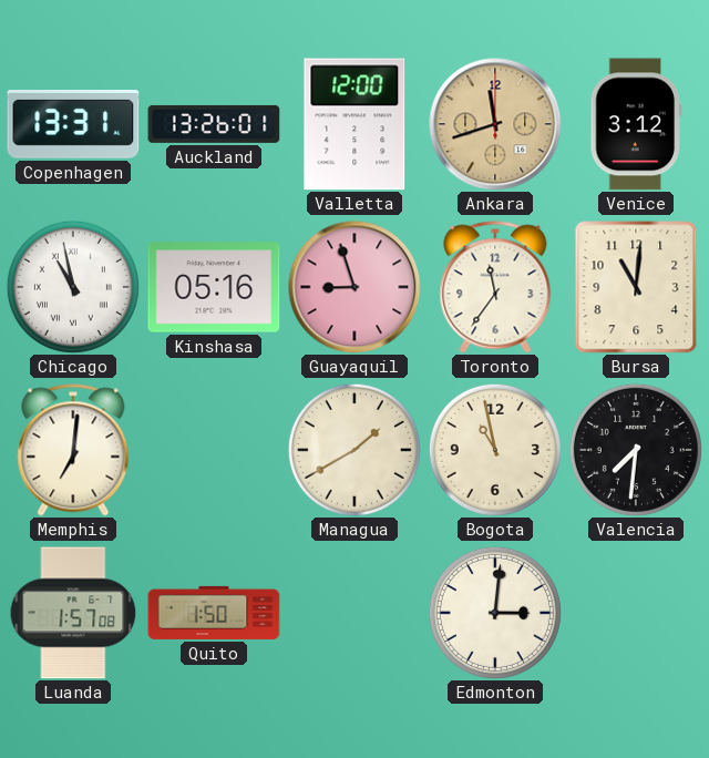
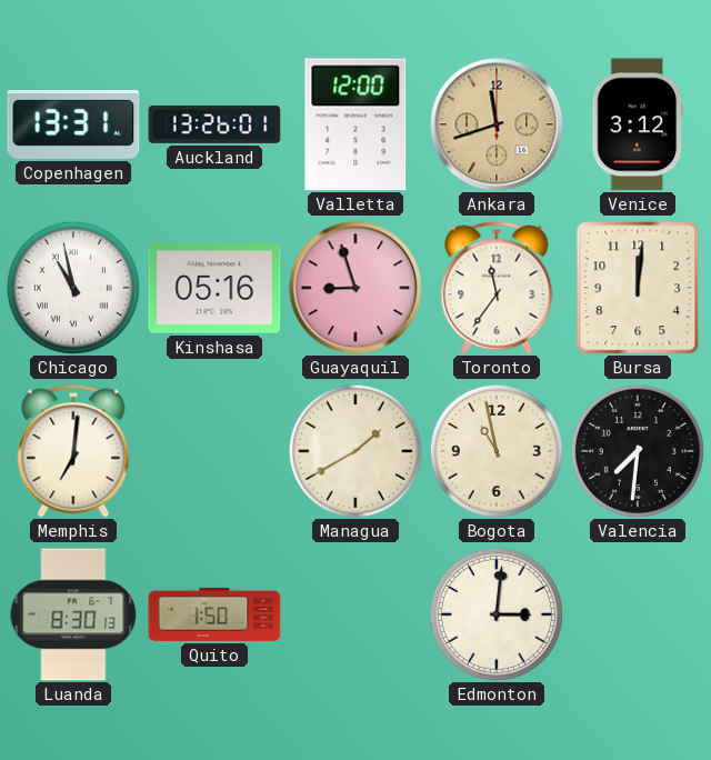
Bursa: 11:01 -> 12:01
Luanda: 1:57 -> 8:30
